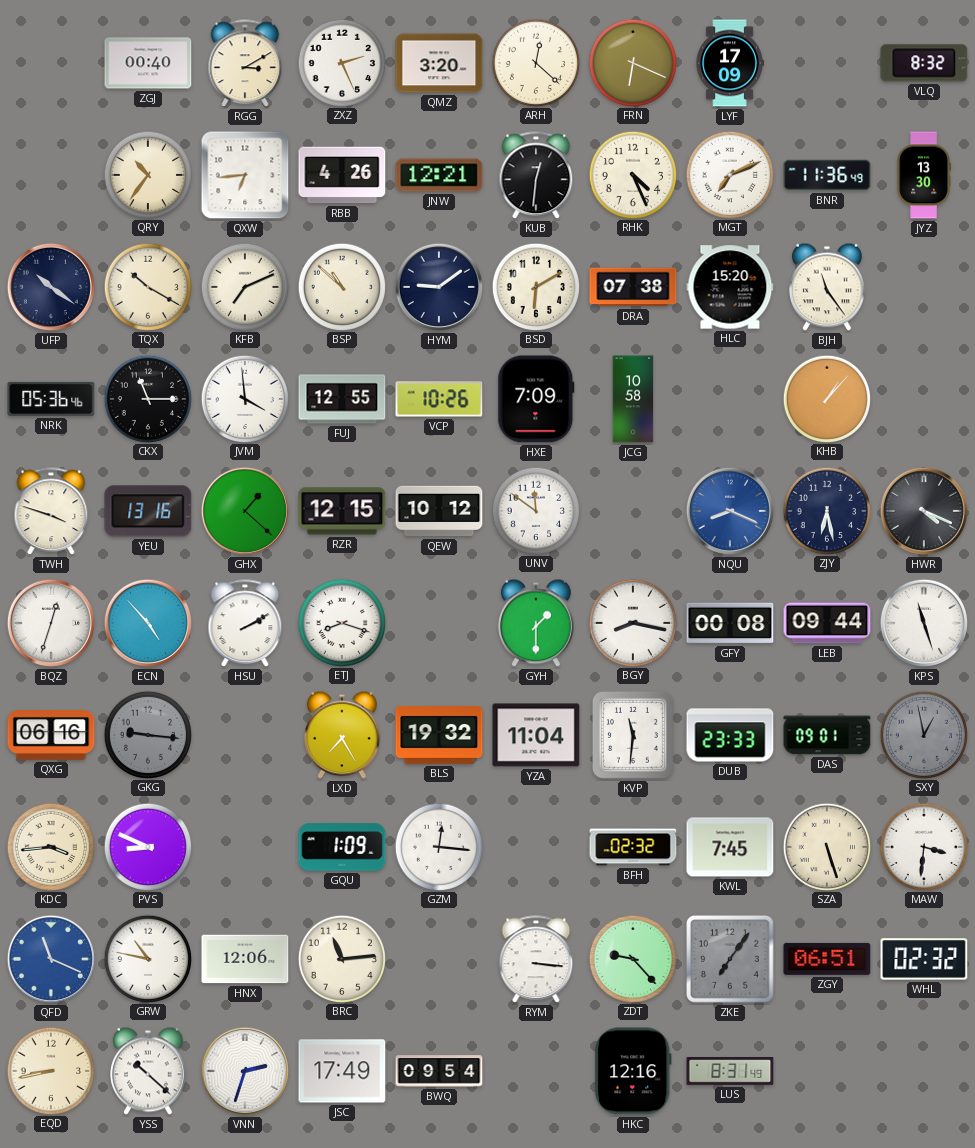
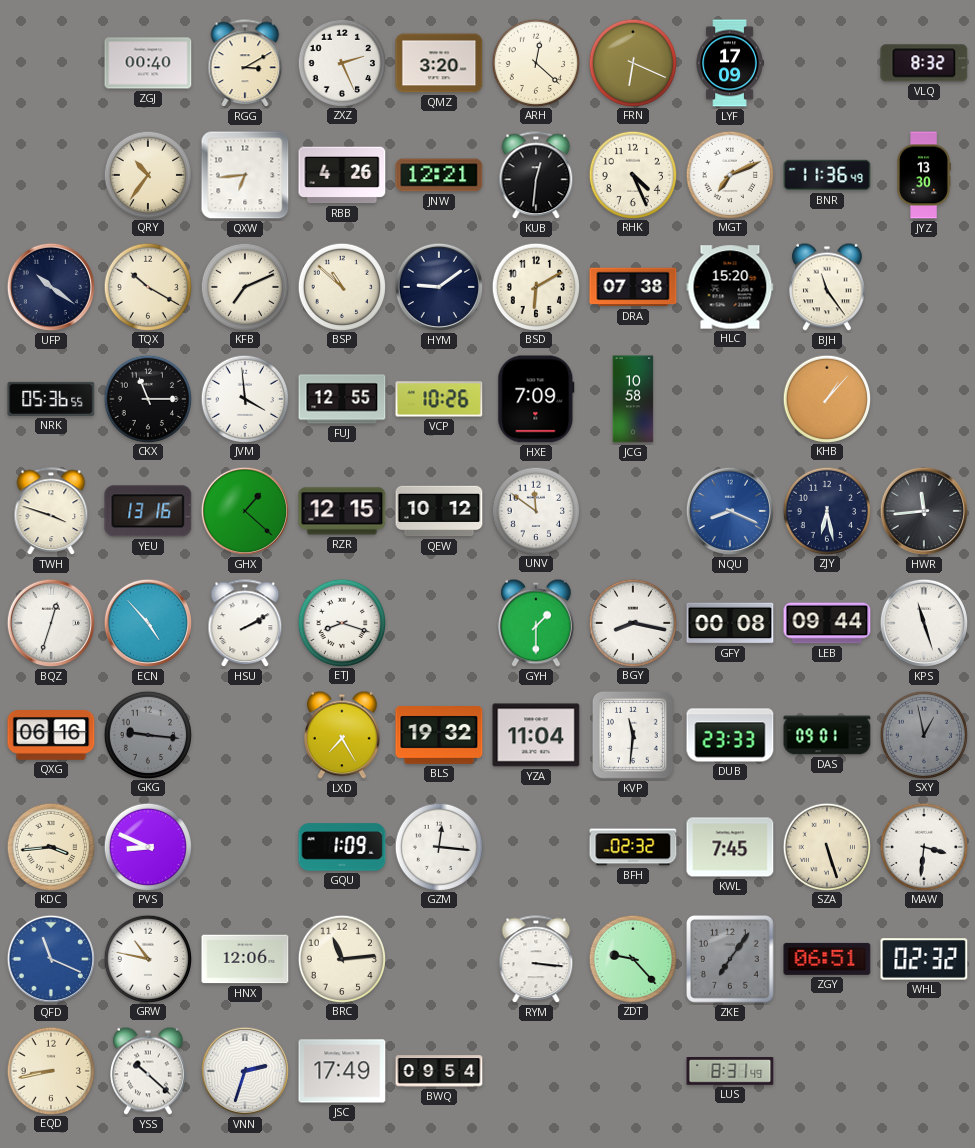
NRK: 05:36:46 -> 05:36:55
HWR: 4:19 -> 11:44
HKC: 12:16 -> none
